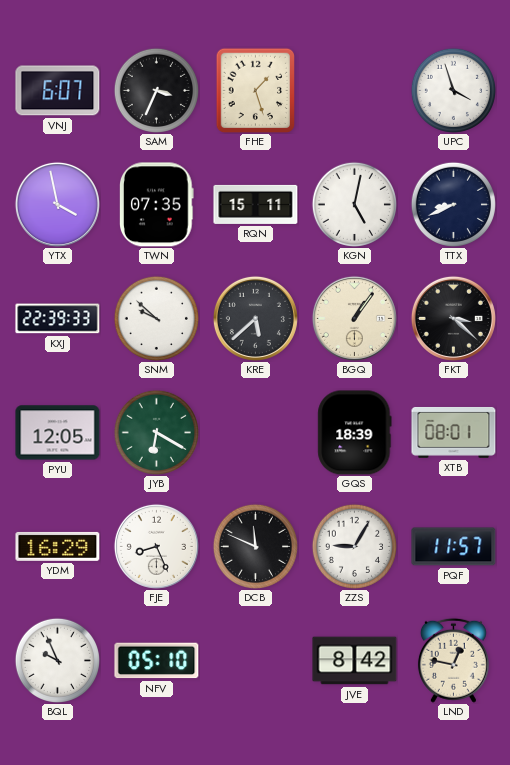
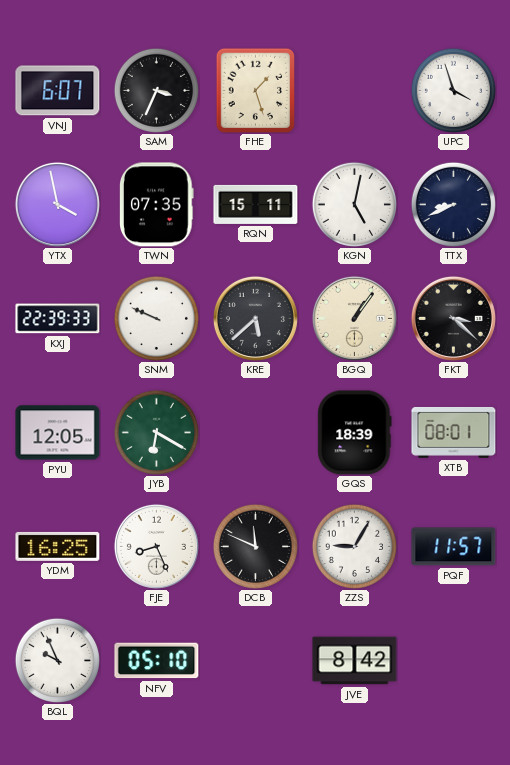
SNM: 9:52 -> 9:49
YDM: 16:29 -> 16:25
LND: 12:47 -> none
